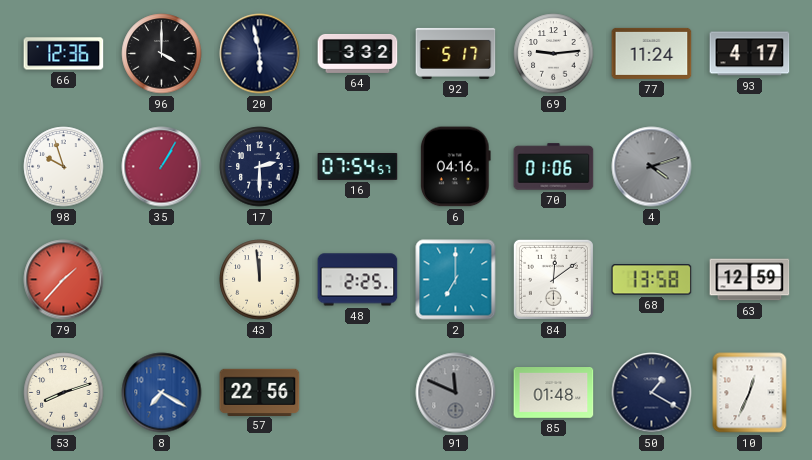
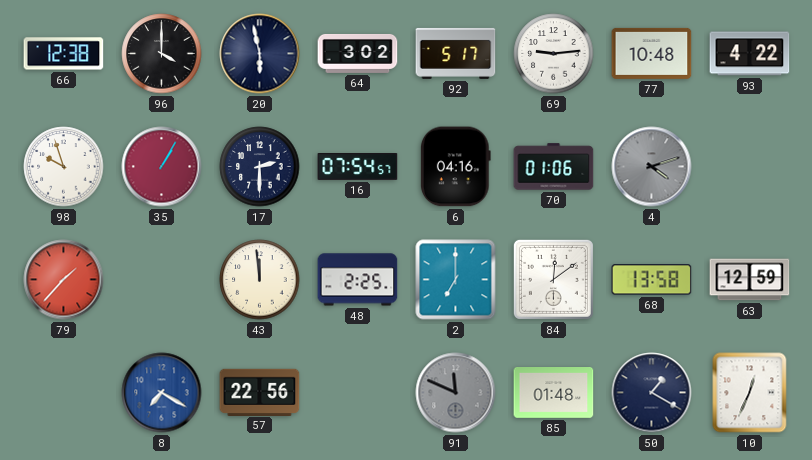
66: 12:36 -> 12:38
64: 3:32 -> 3:02
77: 11:24 -> 10:48
93: 4:17 -> 4:22
53: 8:12 -> none
